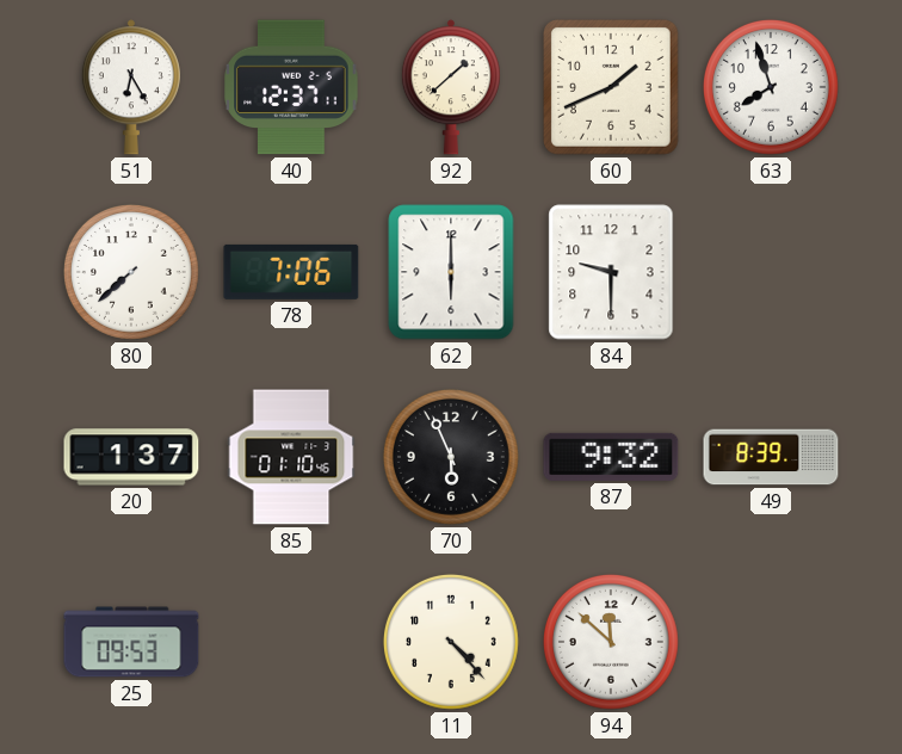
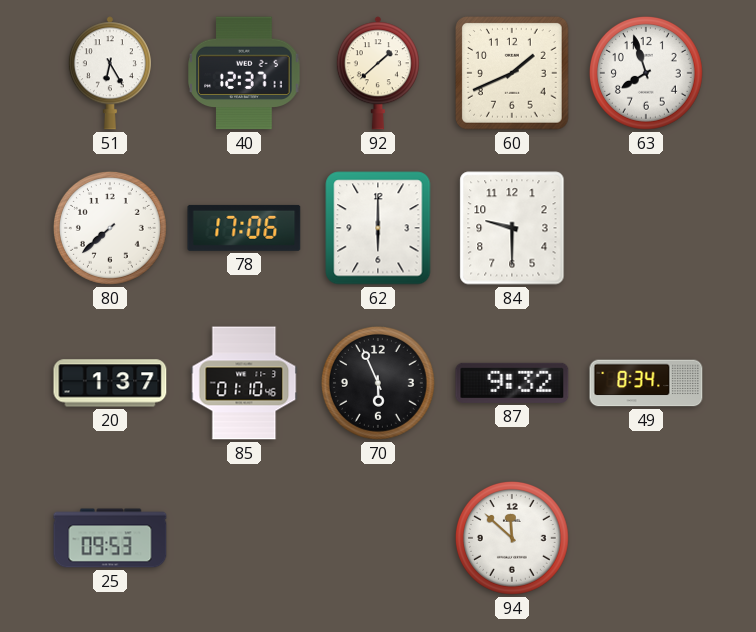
78: 7:06 -> 17:06
49: 8:39 -> 8:34
11: 4:23 -> none
